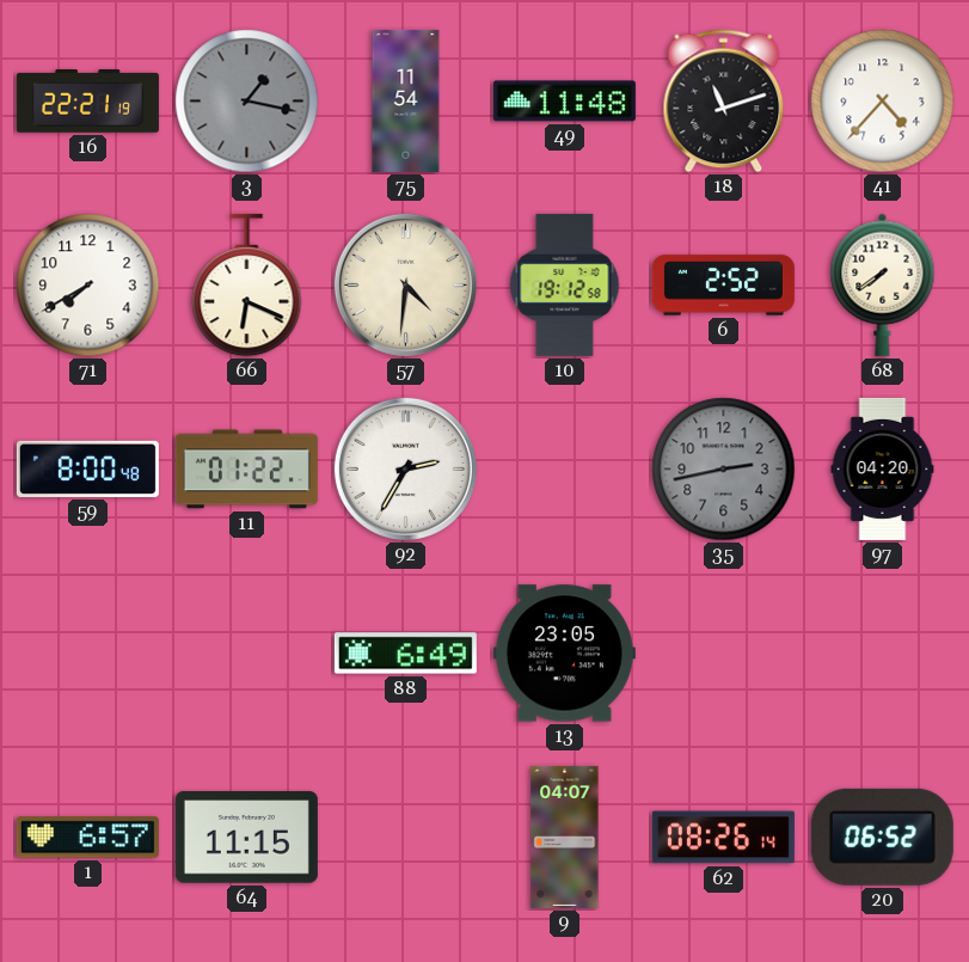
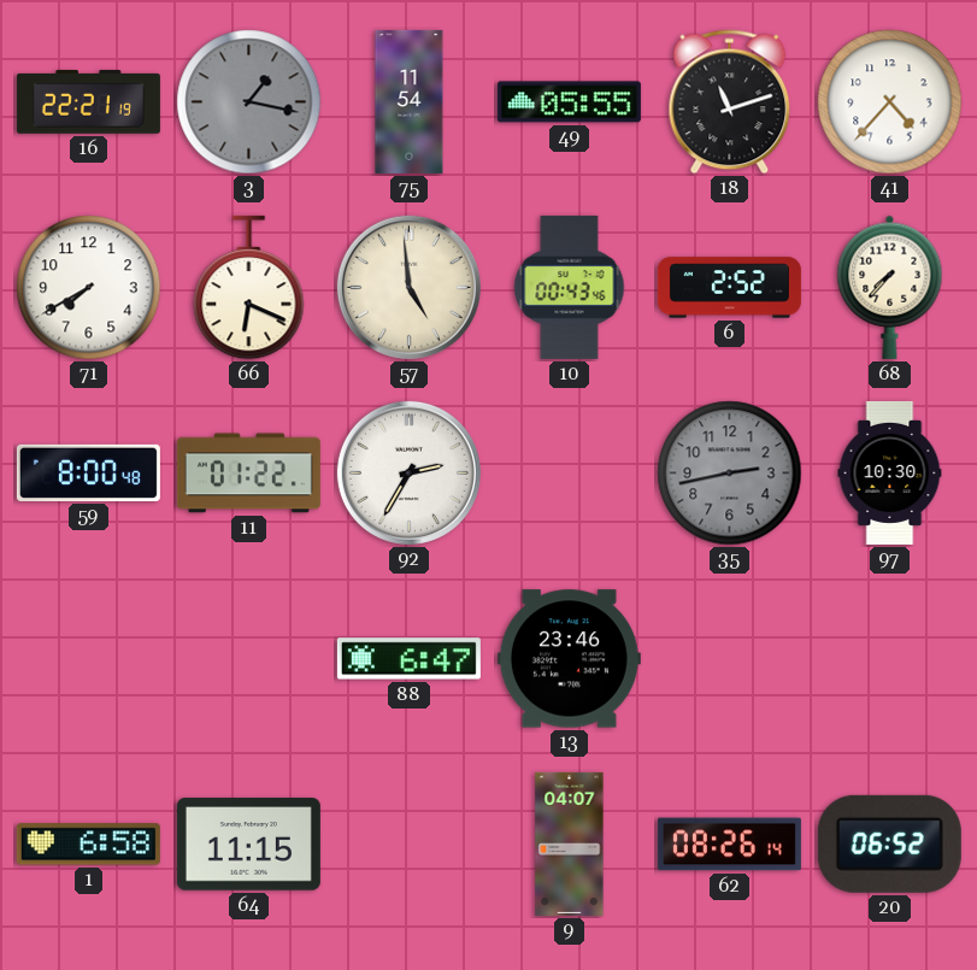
49: 11:48 -> 05:55
57: 4:31 -> 4:59
10: 19:12 -> 00:43
68: 7:39 -> 7:37
97: 04:20 -> 10:30
88: 6:49 -> 6:47
13: 23:05 -> 23:46
1: 6:57 -> 6:58
